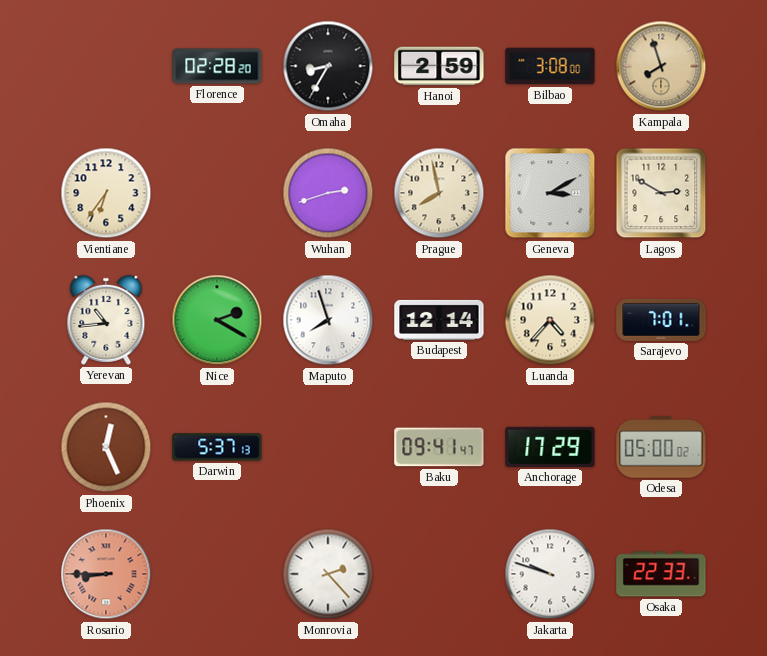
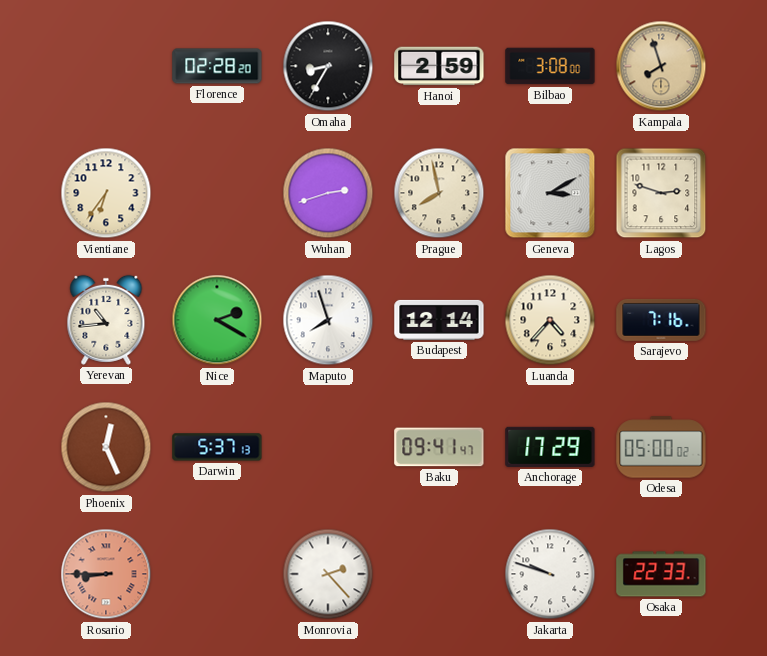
Lagos: 2:50 -> 2:48
Sarajevo: 7:01 -> 7:16
